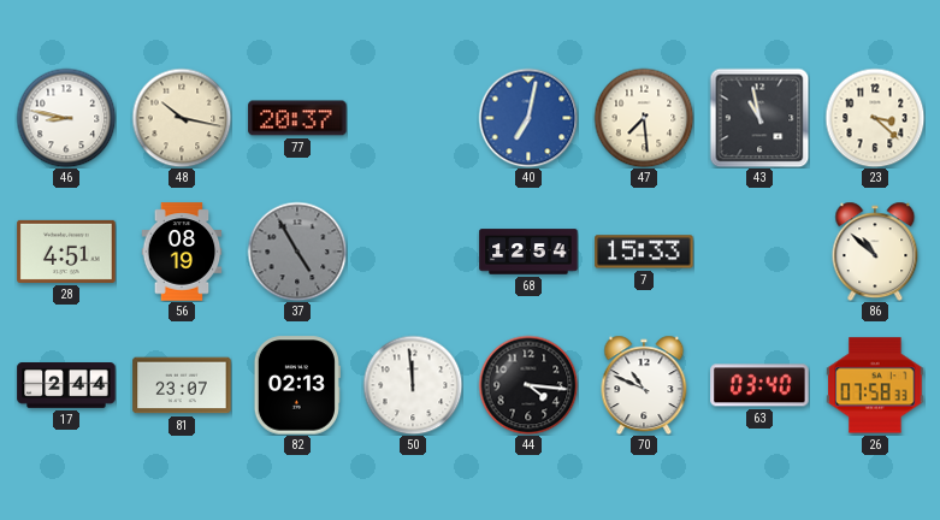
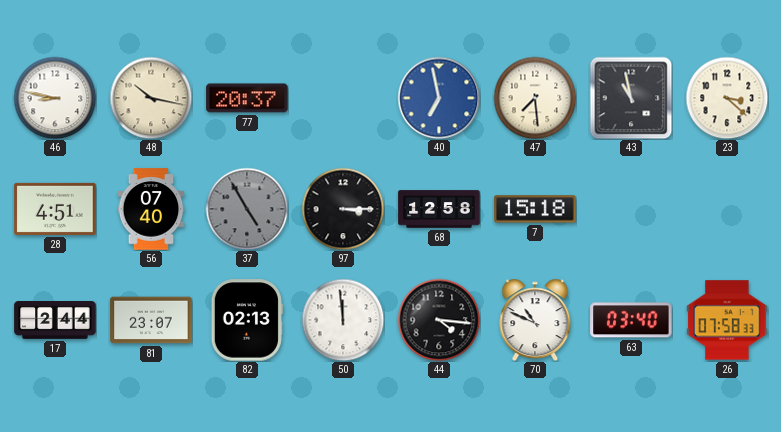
40: 7:02 -> 6:58
56: 08:19 -> 07:40
97: none -> 3:15
68: 12:54 -> 12:58
7: 15:33 -> 15:18
86: 10:52 -> none
